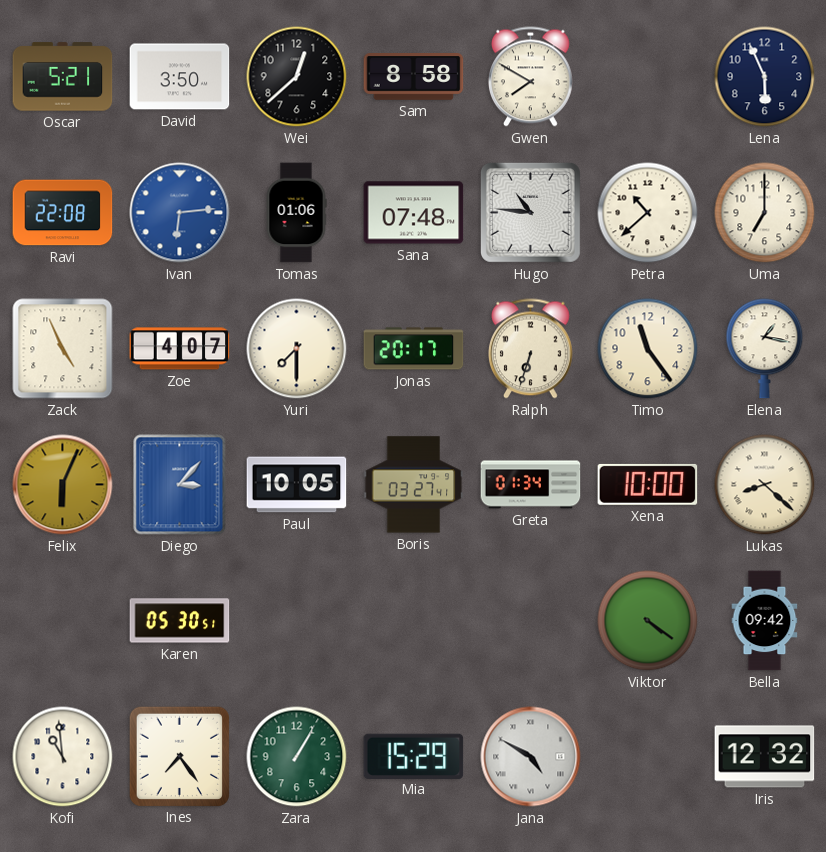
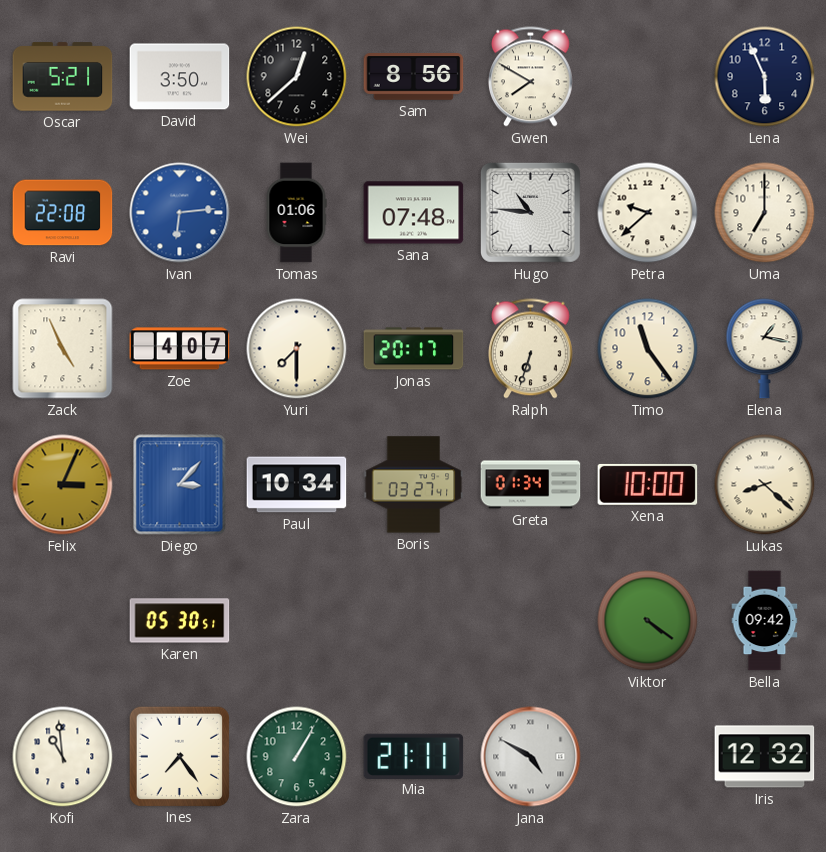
Sam: 8:58 -> 8:56
Petra: 10:38 -> 9:38
Felix: 6:04 -> 3:04
Paul: 10:05 -> 10:34
Mia: 15:29 -> 21:11
